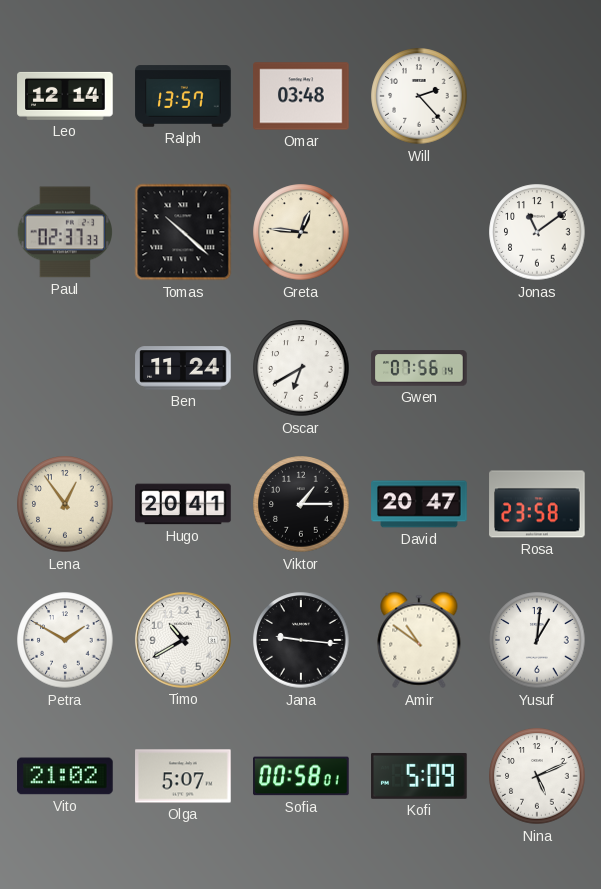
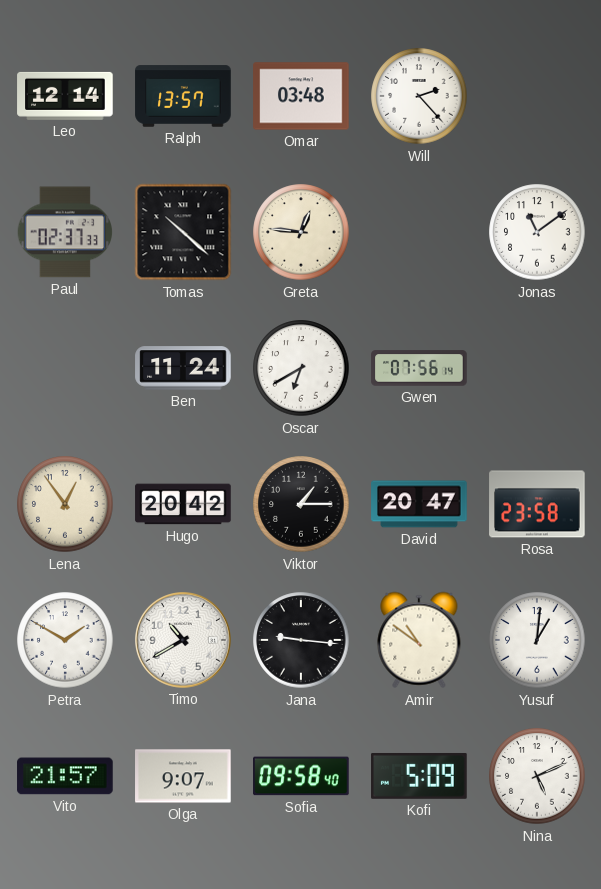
Hugo: 20:41 -> 20:42
Vito: 21:02 -> 21:57
Olga: 5:07 -> 9:07
Sofia: 00:58 -> 09:58
